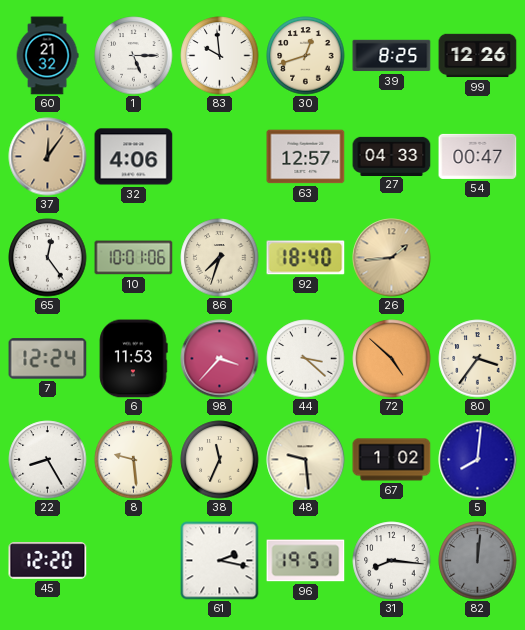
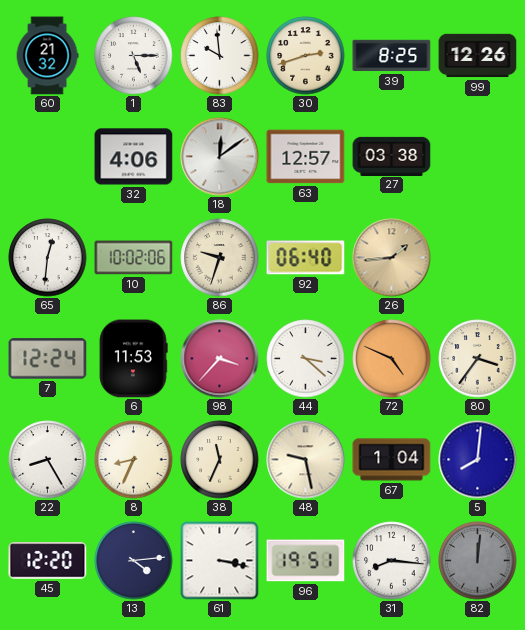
30: 12:42 -> 2:42
37: 12:06 -> none
18: none -> 12:09
27: 04:33 -> 03:38
54: 00:47 -> none
65: 12:24 -> 12:31
10: 10:01 -> 10:02
86: 7:33 -> 9:33
92: 18:40 -> 06:40
72: 4:52 -> 4:49
8: 9:29 -> 8:34
48: 9:29 -> 9:28
67: 1:02 -> 1:04
13: none -> 4:14
61: 2:17 -> 3:17
